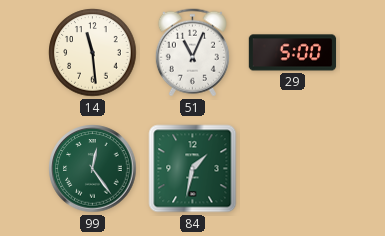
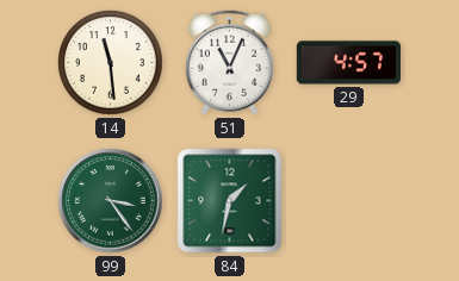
29: 5:00 -> 4:57
99: 12:24 -> 3:24
